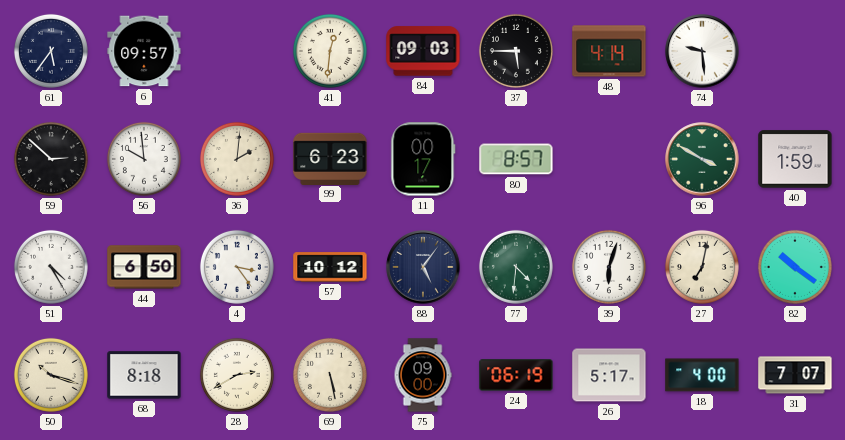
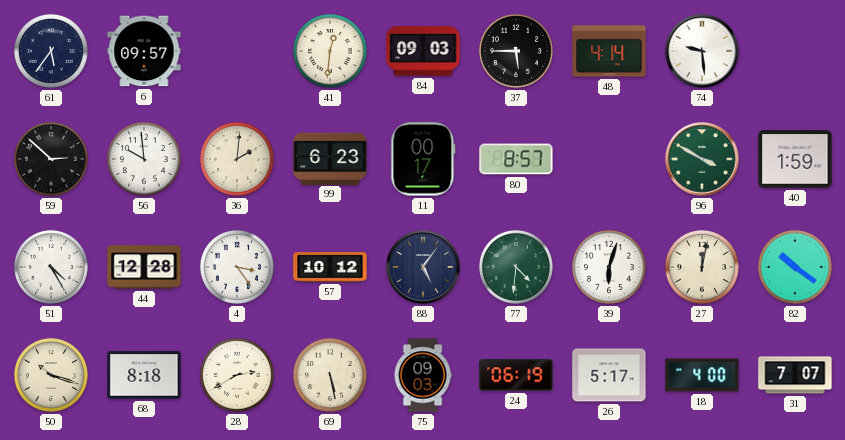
44: 6:50 -> 12:28
27: 7:02 -> 12:02
75: 09:00 -> 09:03
